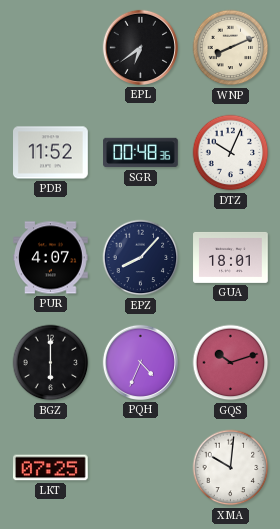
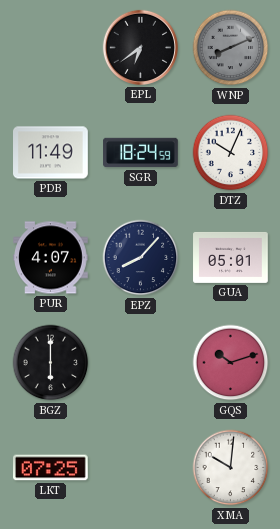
WNP dial: cream -> grey
PDB: 11:52 -> 11:49
SGR: 00:48 -> 18:24
GUA: 18:01 -> 05:01
PQH: 4:34 -> none
